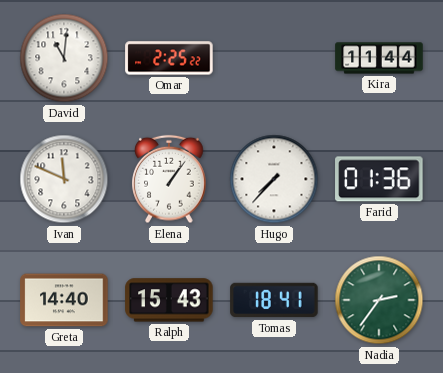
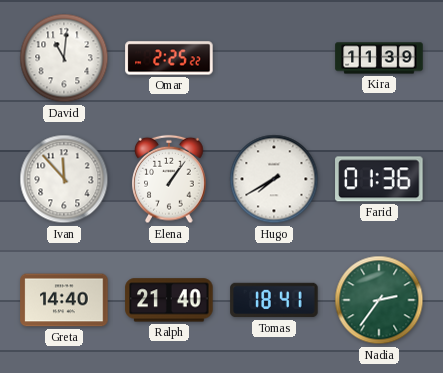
Kira: 11:44 -> 11:39
Ivan: 11:49 -> 11:53
Hugo: 7:37 -> 7:40
Ralph: 15:43 -> 21:40
